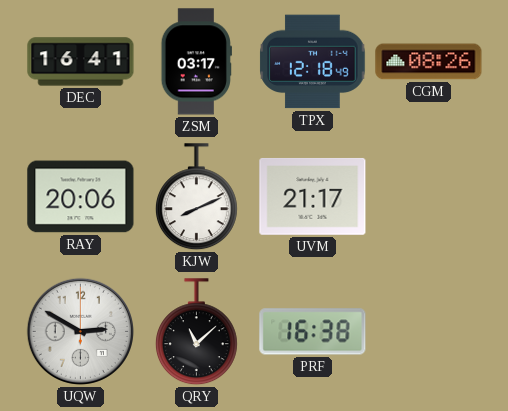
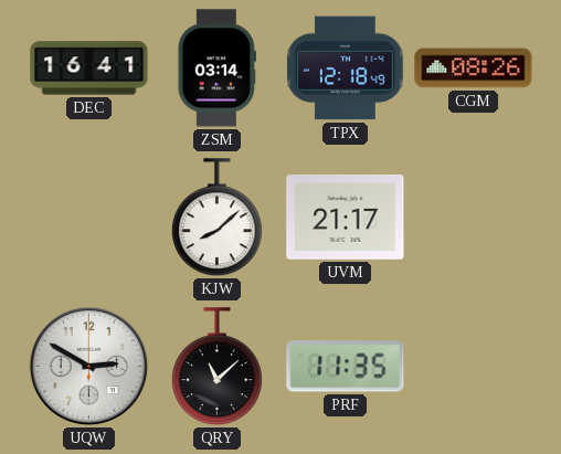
ZSM: 03:17 -> 03:14
RAY: 20:06 -> none
KJW: 8:11 -> 8:08
PRF: 16:38 -> 11:35
